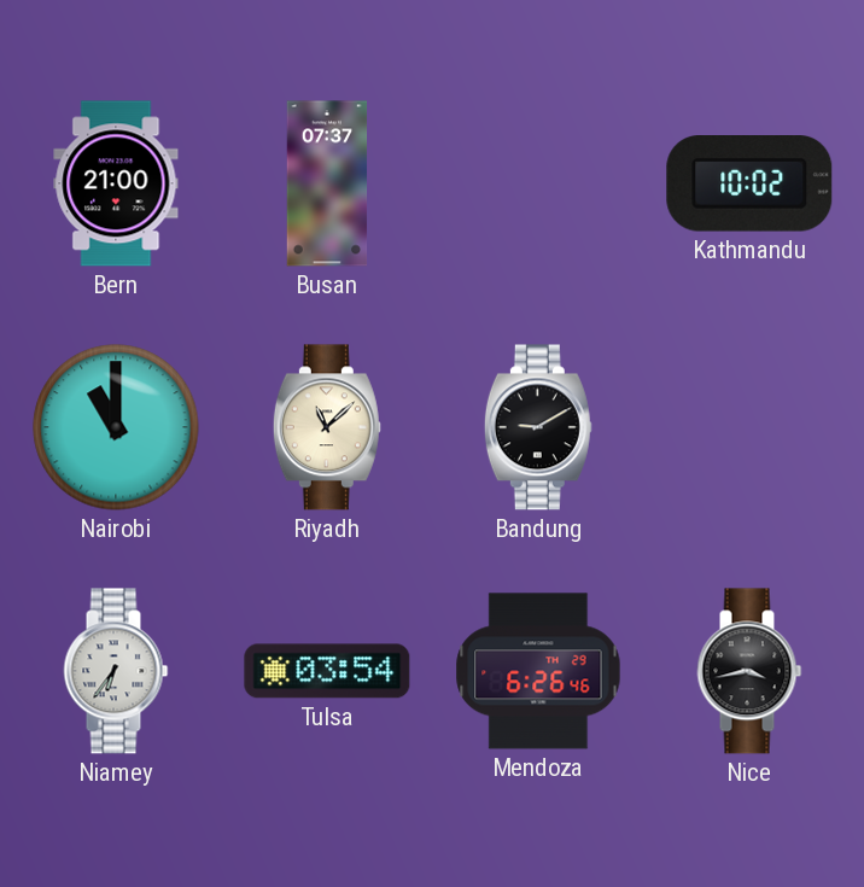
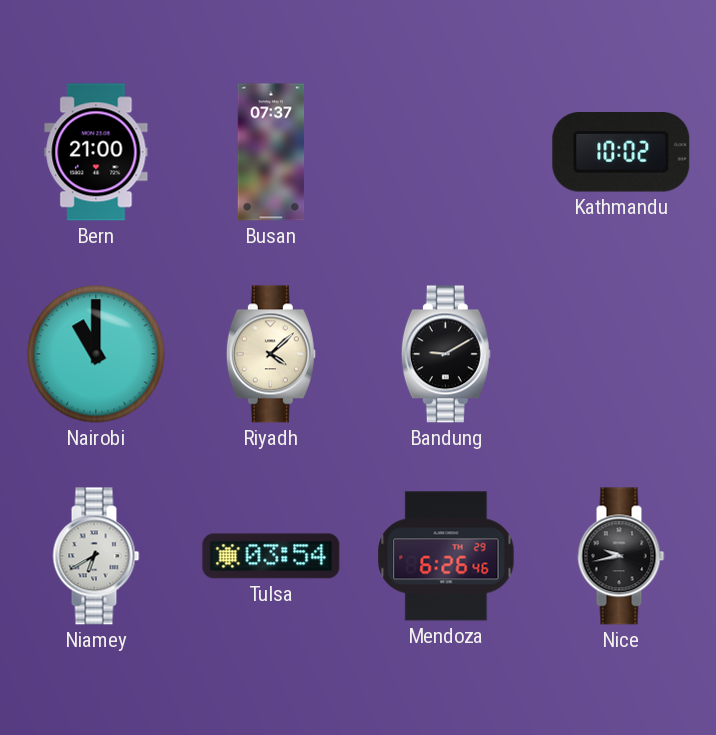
Riyadh: 11:08 -> 4:08
Niamey: 6:36 -> 6:40
Nice: 3:43 -> 9:43
